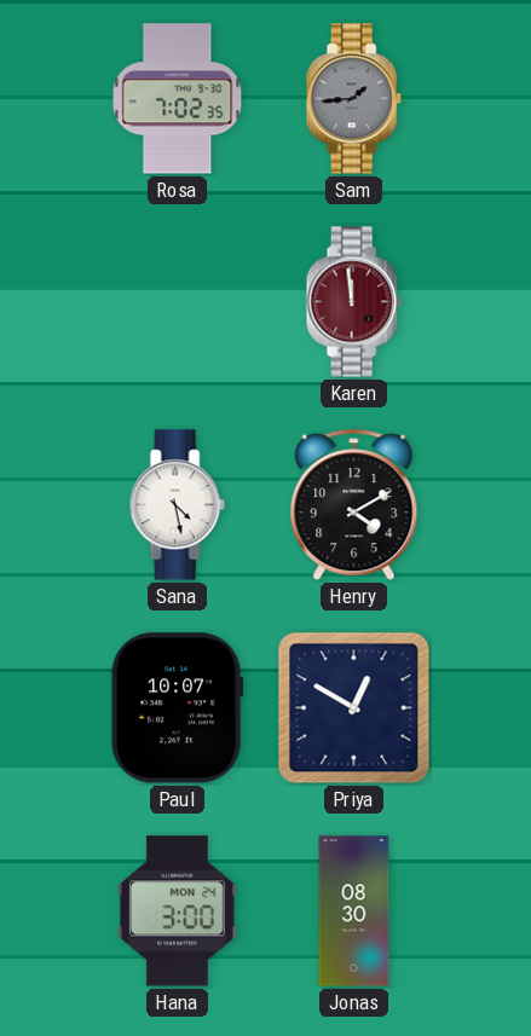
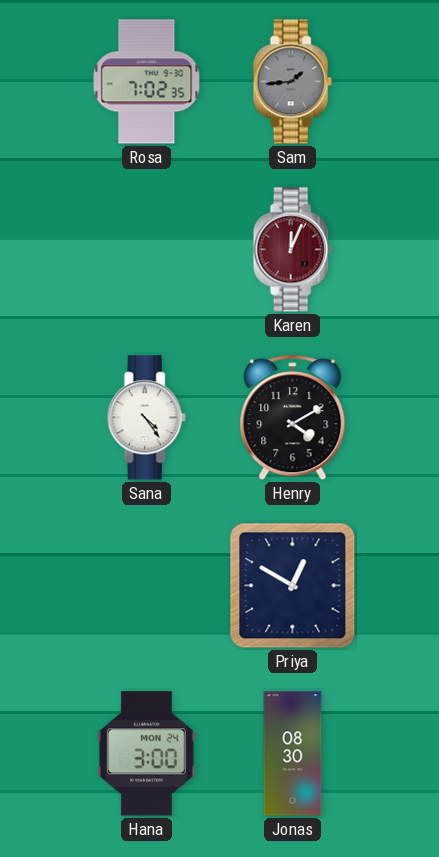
Karen: 11:59 -> 12:04
Sana: 4:28 -> 4:24
Paul: 10:07 -> none
